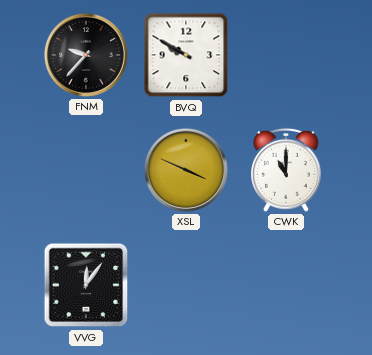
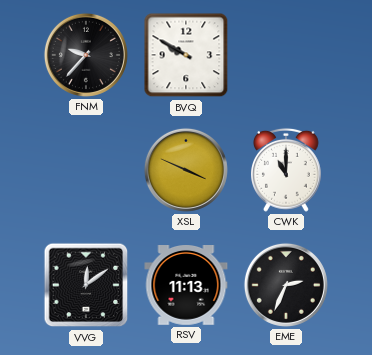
VVG: 12:06 -> 12:09
RSV: none -> 11:13
EME: none -> 2:34
